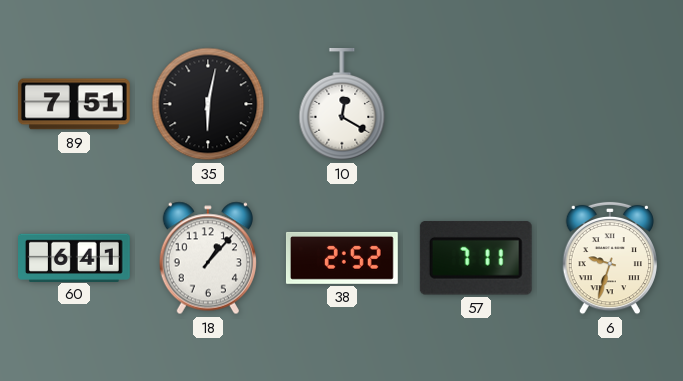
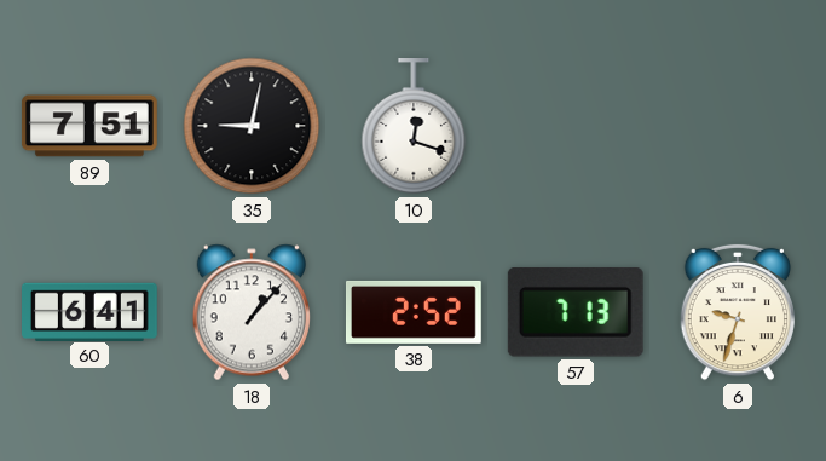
35: 6:02 -> 9:02
10: 12:20 -> 12:18
57: 7:11 -> 7:13
